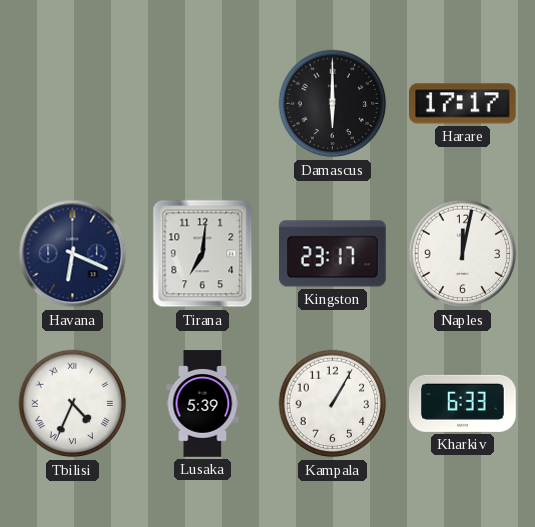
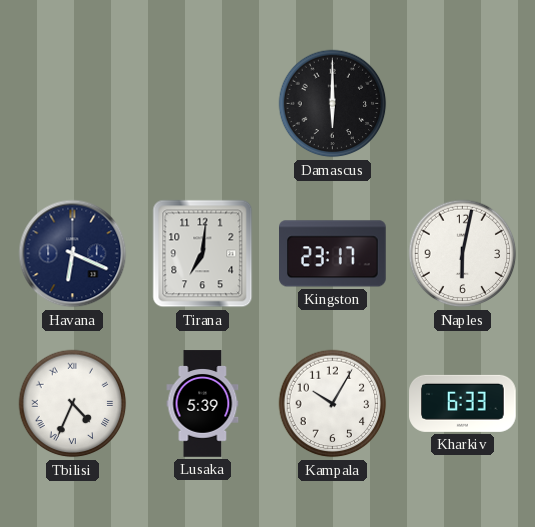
Harare: 17:17 -> none
Naples: 12:02 -> 6:02
Kampala: 1:05 -> 10:05
